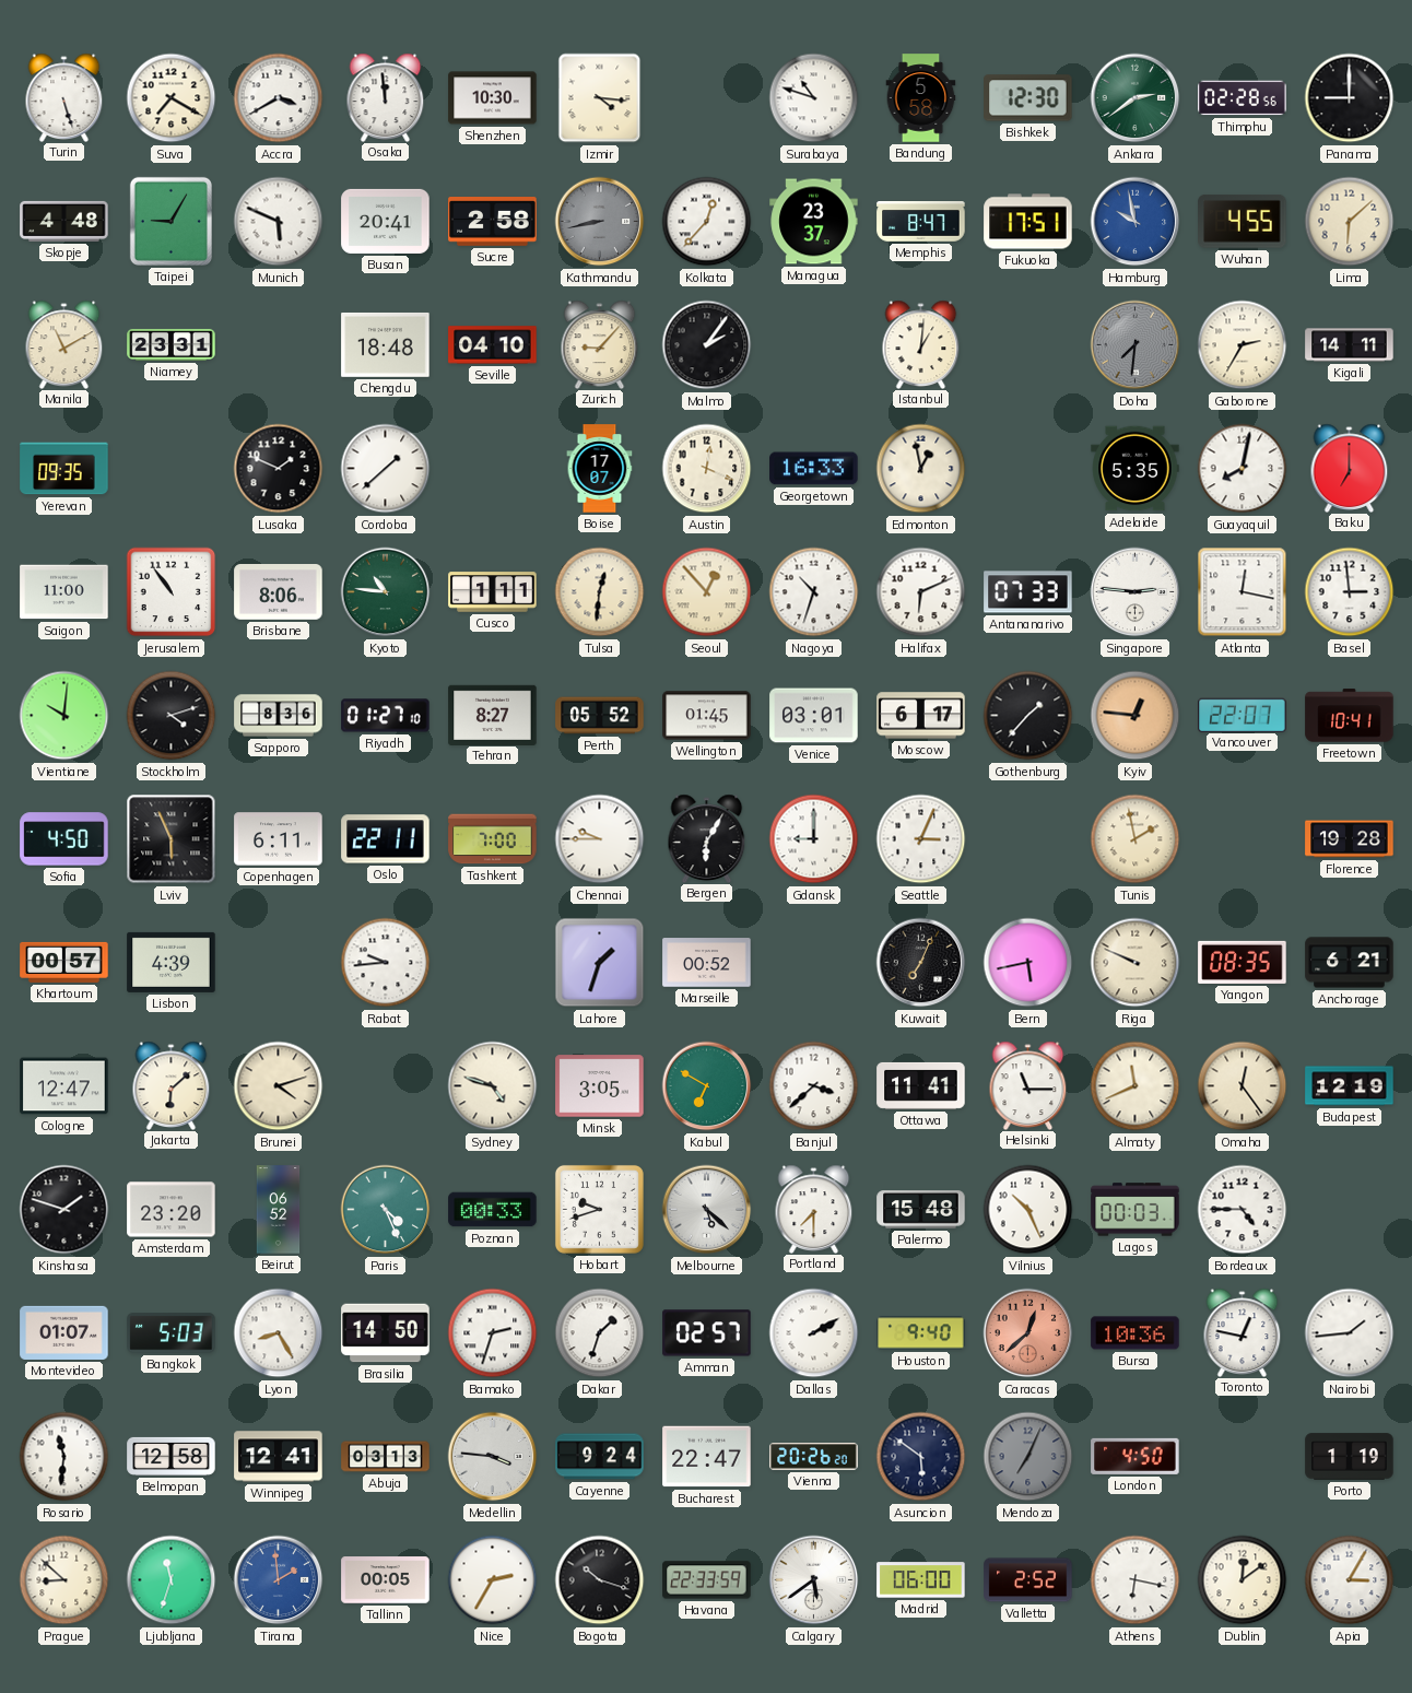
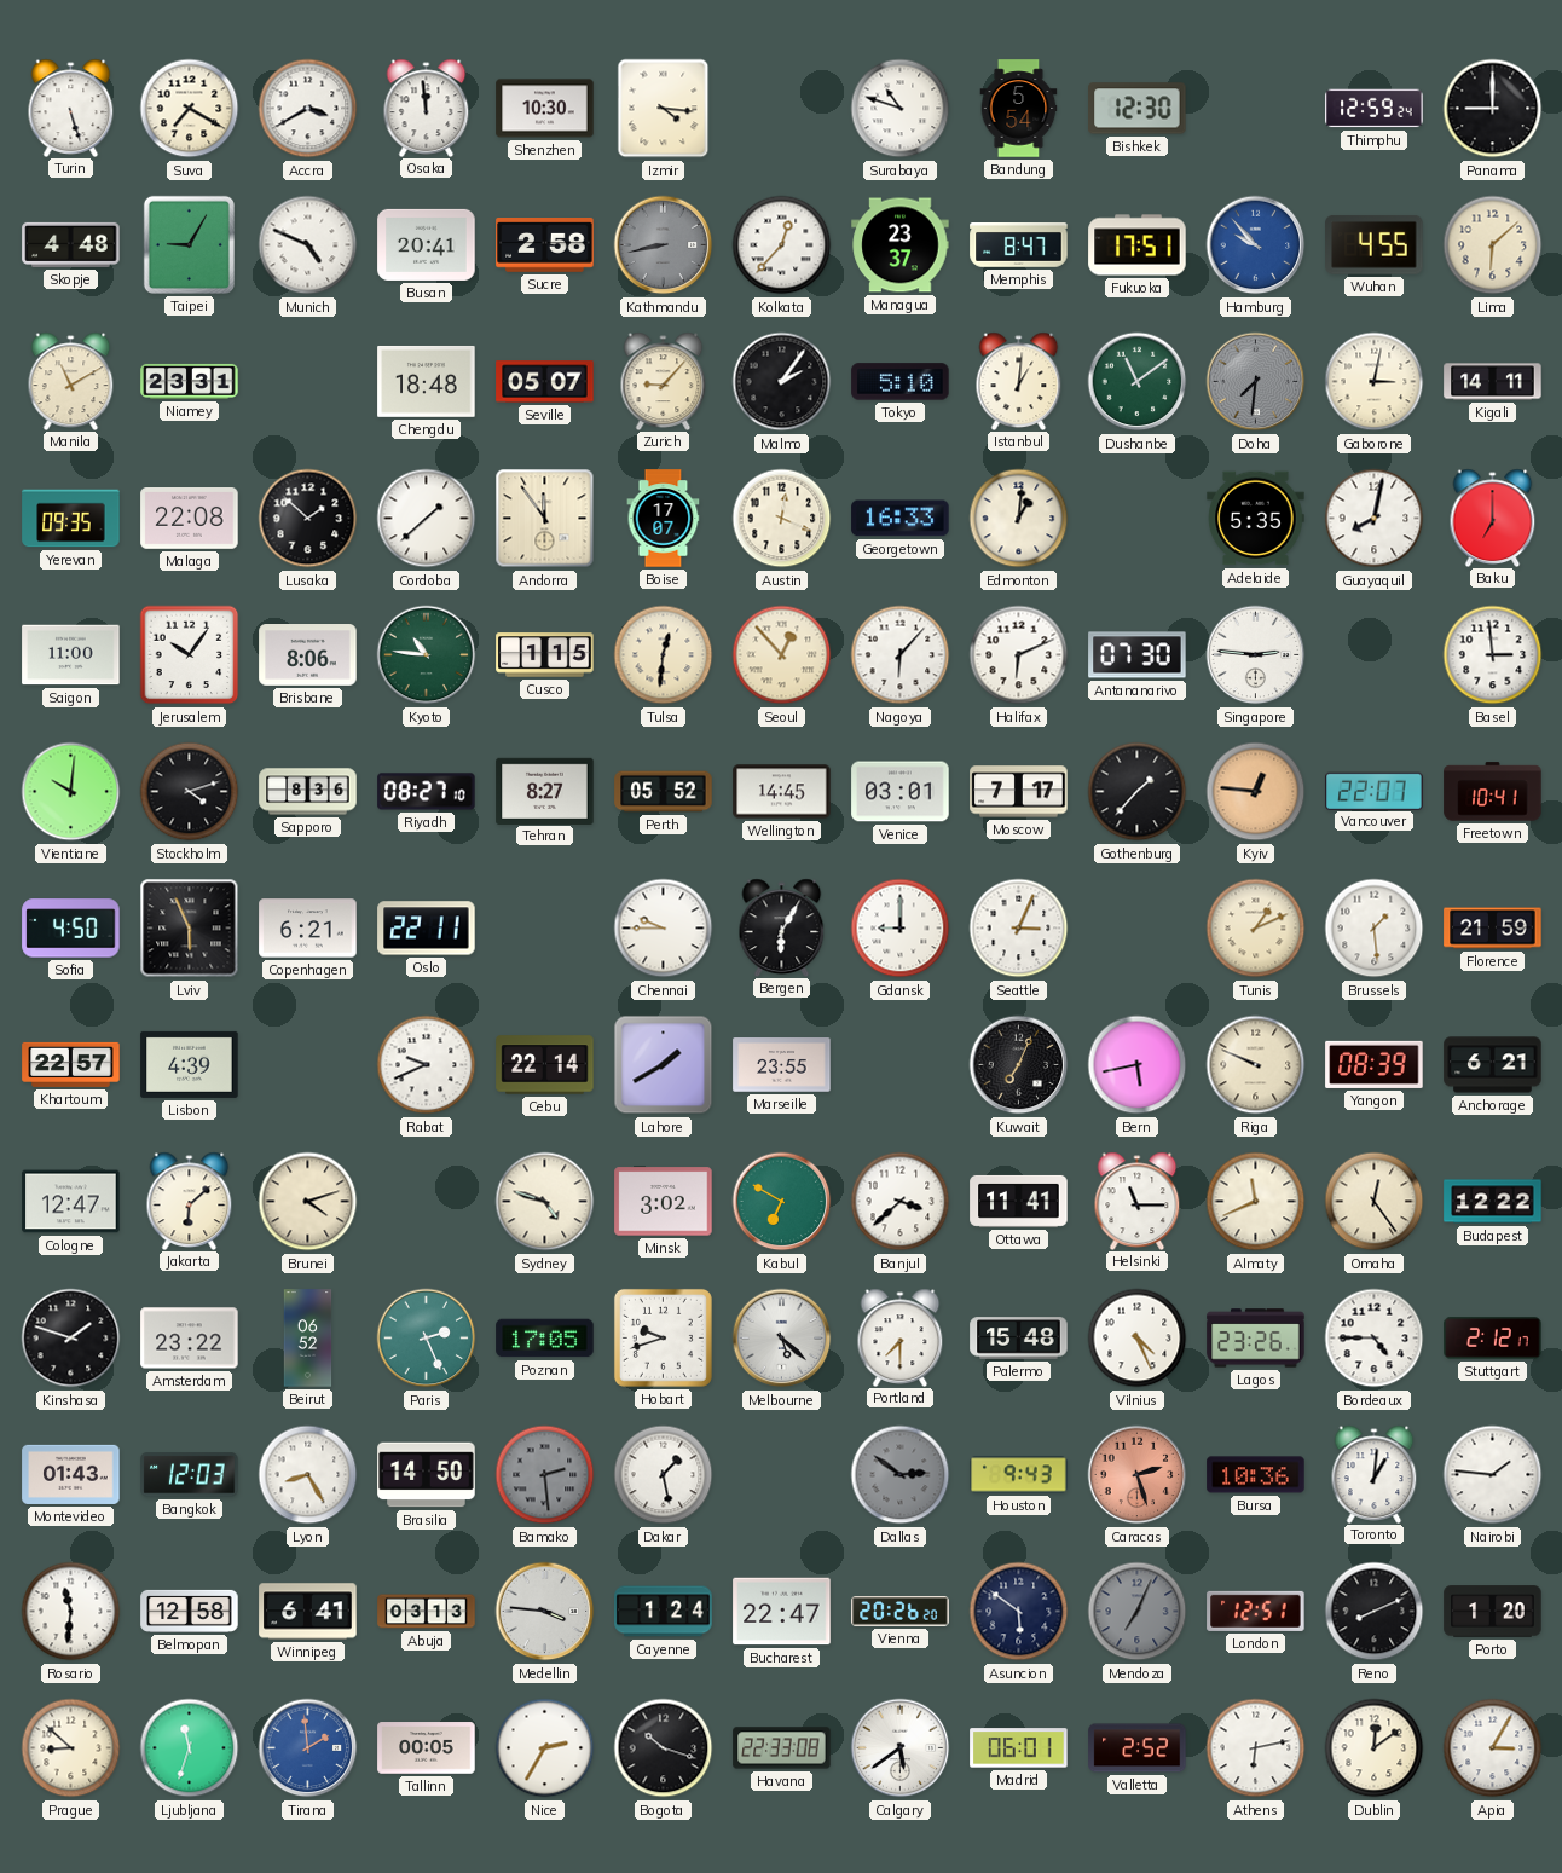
Bandung: 5:58 -> 5:54
Ankara: 2:39 -> none
Thimphu: 02:28 -> 12:59
Munich: 5:49 -> 4:49
Hamburg: 9:58 -> 9:53
Seville: 04:10 -> 05:07
Tokyo: none -> 5:10
Dushanbe: none -> 11:09
Gaborone: 2:35 -> 3:02
Malaga: none -> 22:08
Lusaka: 1:49 -> 1:52
Andorra: none -> 11:54
Edmonton: 12:58 -> 1:01
Jerusalem: 10:54 -> 10:06
Cusco: 1:11 -> 1:15
Nagoya: 10:33 -> 6:07
Antananarivo: 07:33 -> 07:30
Atlanta: 12:17 -> none
Riyadh: 01:27 -> 08:27
Wellington: 01:45 -> 14:45
Moscow: 6:17 -> 7:17
Copenhagen: 6:11 -> 6:21
Tashkent: 7:00 -> none
Tunis: 1:58 -> 1:11
Brussels: none -> 1:29
Florence: 19:28 -> 21:59
Khartoum: 00:57 -> 22:57
Rabat: 9:44 -> 9:41
Cebu: none -> 22:14
Lahore: 1:33 -> 1:40
Marseille: 00:52 -> 23:55
Yangon: 08:35 -> 08:39
Minsk: 3:05 -> 3:02
Budapest: 12:19 -> 12:22
Amsterdam: 23:20 -> 23:22
Paris: 4:26 -> 2:26
Poznan: 00:33 -> 17:05
Vilnius: 10:26 -> 4:26
Lagos: 00:03 -> 23:26
Stuttgart: none -> 2:12
Montevideo: 01:07 -> 01:43
Bangkok: 5:03 -> 12:03
Bamako: 2:33 -> 2:29
Bamako dial: white -> grey
Dakar: 1:33 -> 1:28
Amman: 02:57 -> none
Dallas: 2:10 -> 2:51
Dallas dial: white -> grey
Houston: 9:40 -> 9:43
Caracas: 12:38 -> 2:27
Toronto: 12:47 -> 1:01
Nairobi: 1:44 -> 1:46
Winnipeg: 12:41 -> 6:41
Cayenne: 9:24 -> 1:24
London: 4:50 -> 12:51
Reno: none -> 8:11
Porto: 1:19 -> 1:20
Havana: 22:33:59 -> 22:33:08
Madrid: 06:00 -> 06:01
Athens: 6:17 -> 6:13
